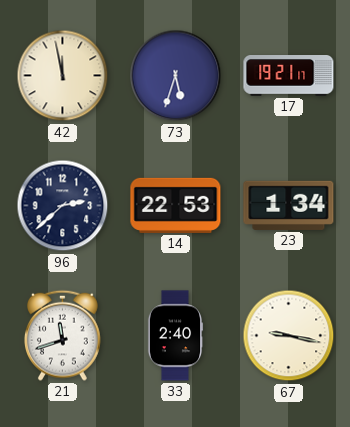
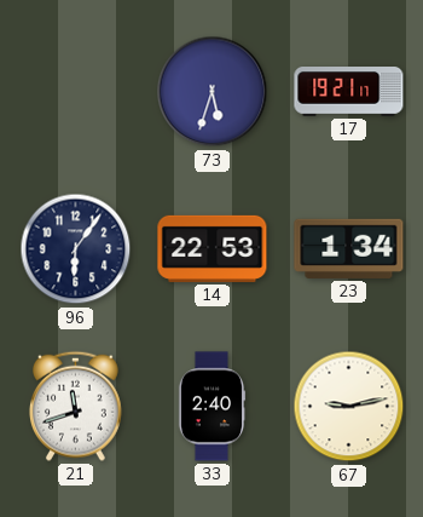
42: 11:58 -> none
96: 2:38 -> 6:06
67: 9:17 -> 9:13
